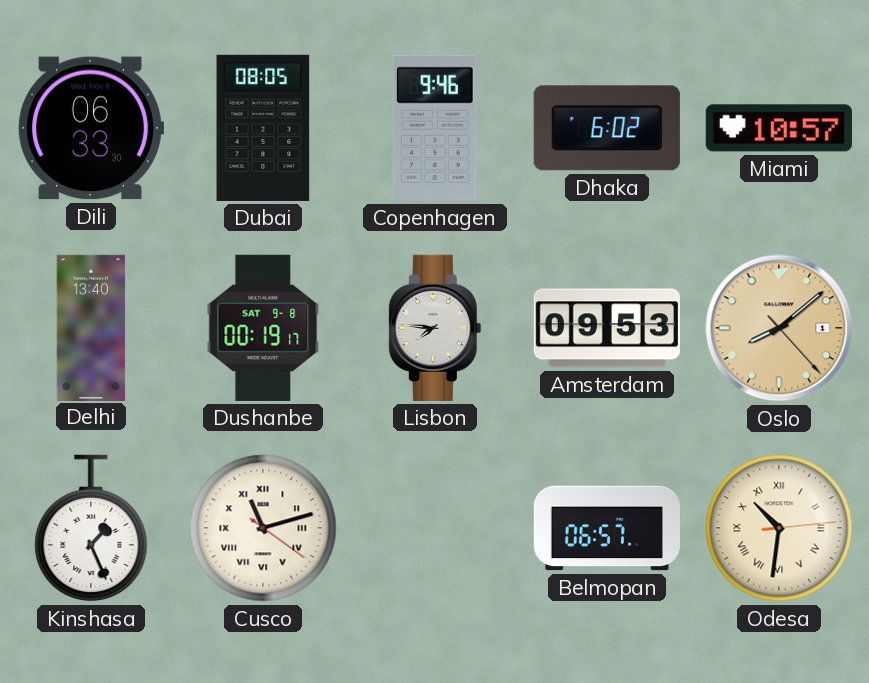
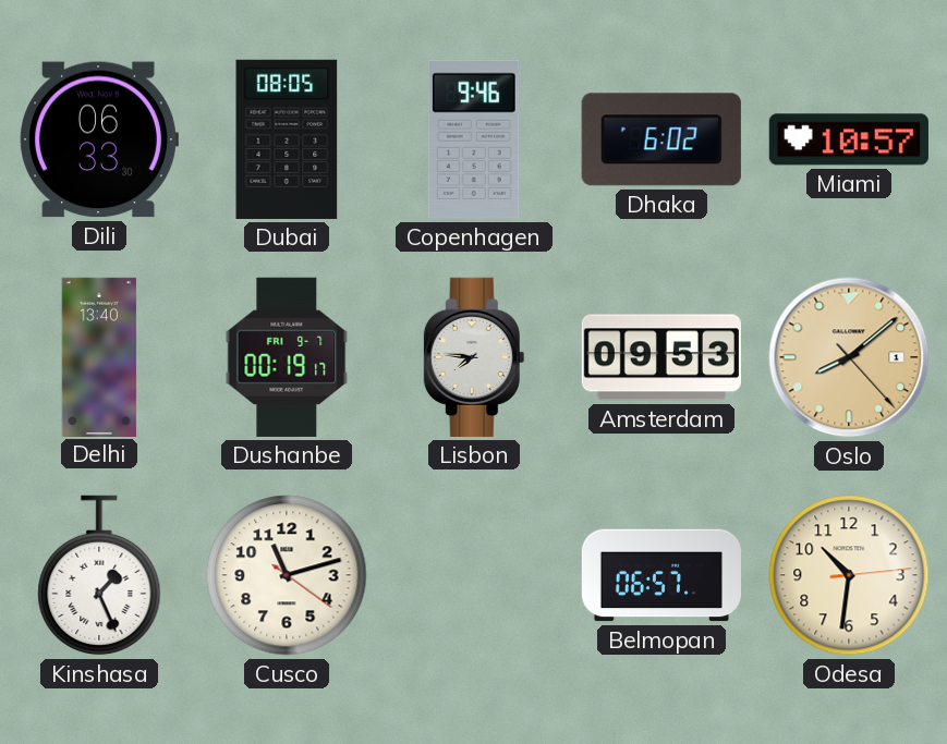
Dushanbe date: SAT 9-8 -> FRI 9-7
Cusco numerals: Roman -> Arabic
Odesa numerals: Roman -> Arabic
